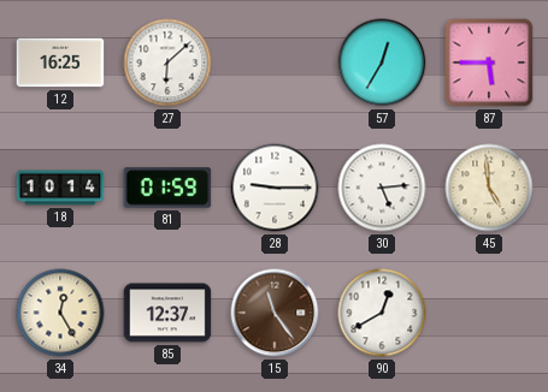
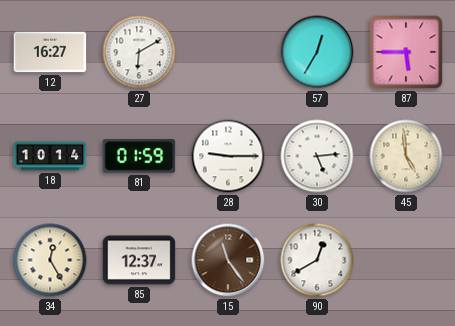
12: 16:25 -> 16:27
27: 6:08 -> 6:10
